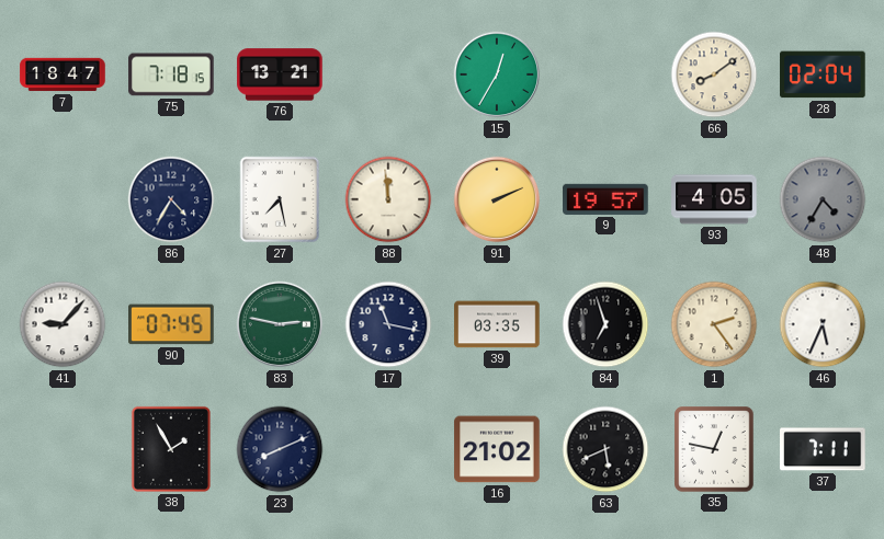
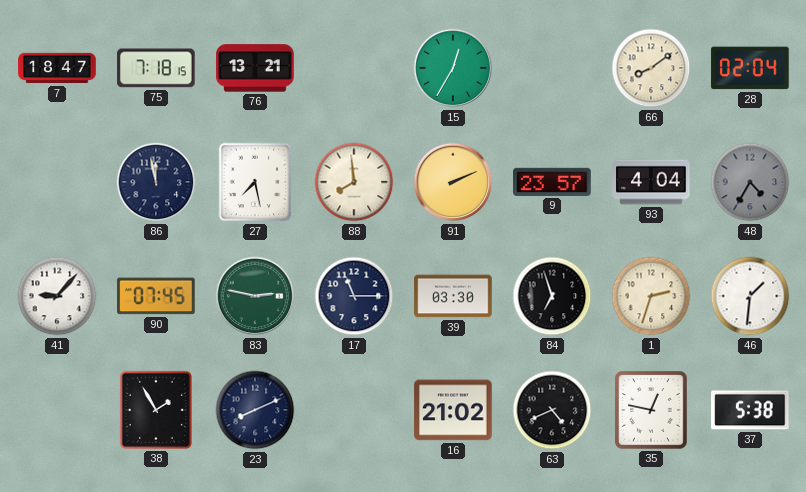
86: 4:35 -> 11:58
88: 11:59 -> 7:59
9: 19:57 -> 23:57
93: 4:05 -> 4:04
17: 11:17 -> 11:15
39: 03:35 -> 03:30
1: 2:24 -> 2:33
46: 5:34 -> 1:31
63: 5:41 -> 4:41
37: 7:11 -> 5:38
